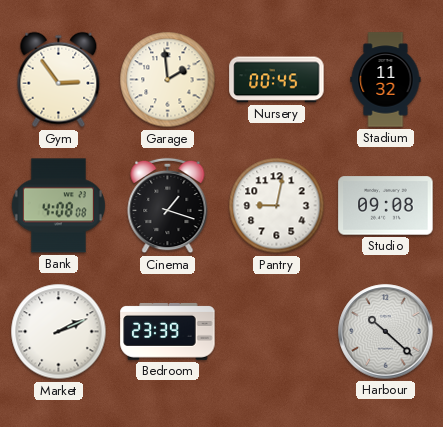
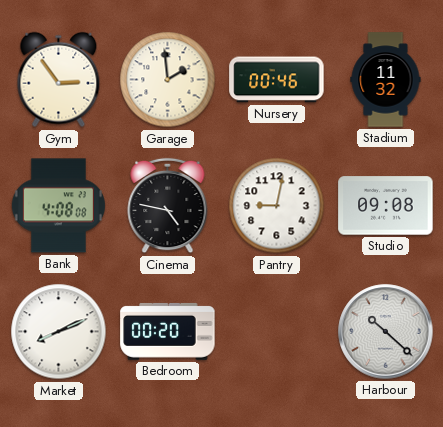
Nursery: 00:45 -> 00:46
Cinema: 1:18 -> 4:47
Market: 2:11 -> 8:11
Bedroom: 23:39 -> 00:20
